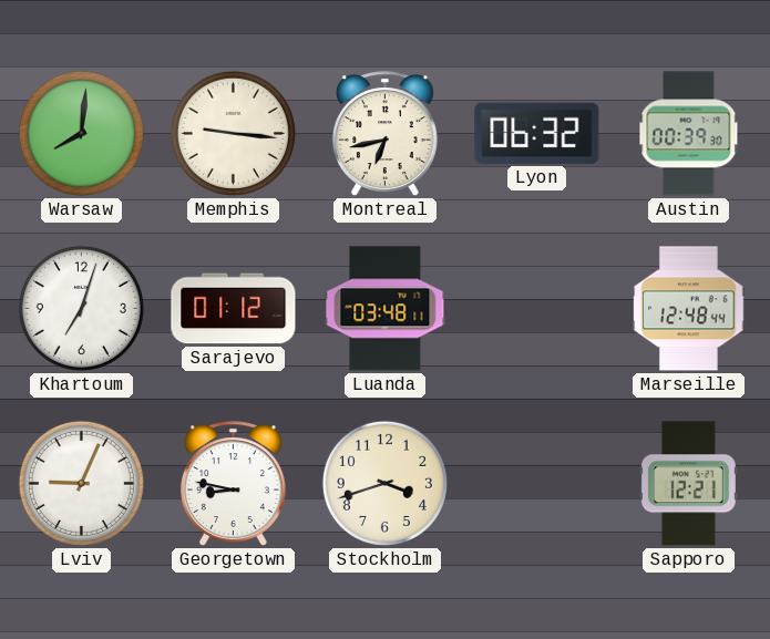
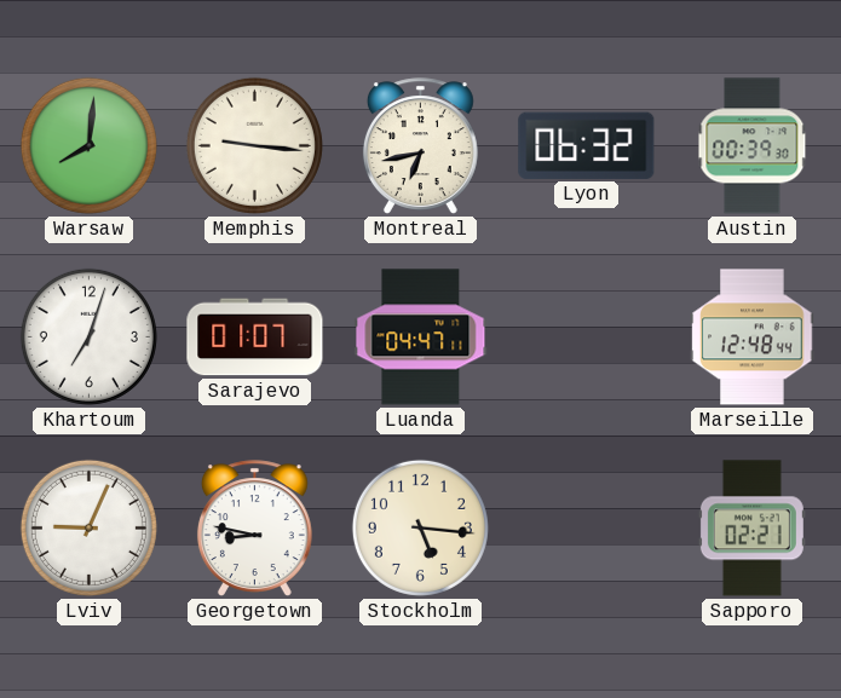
Sarajevo: 01:12 -> 01:07
Luanda: 03:48 -> 04:47
Stockholm: 3:42 -> 5:16
Sapporo: 12:21 -> 02:21
